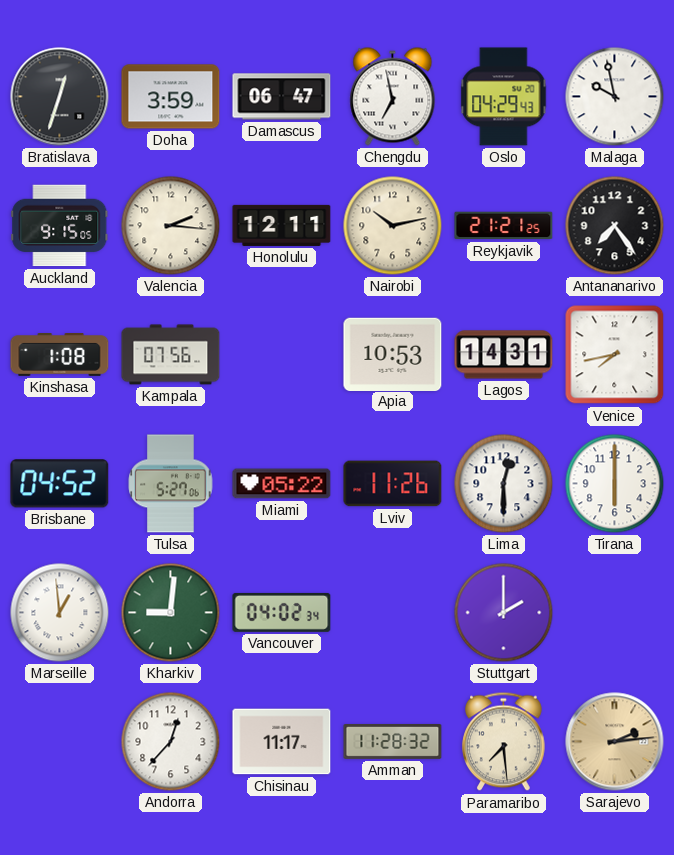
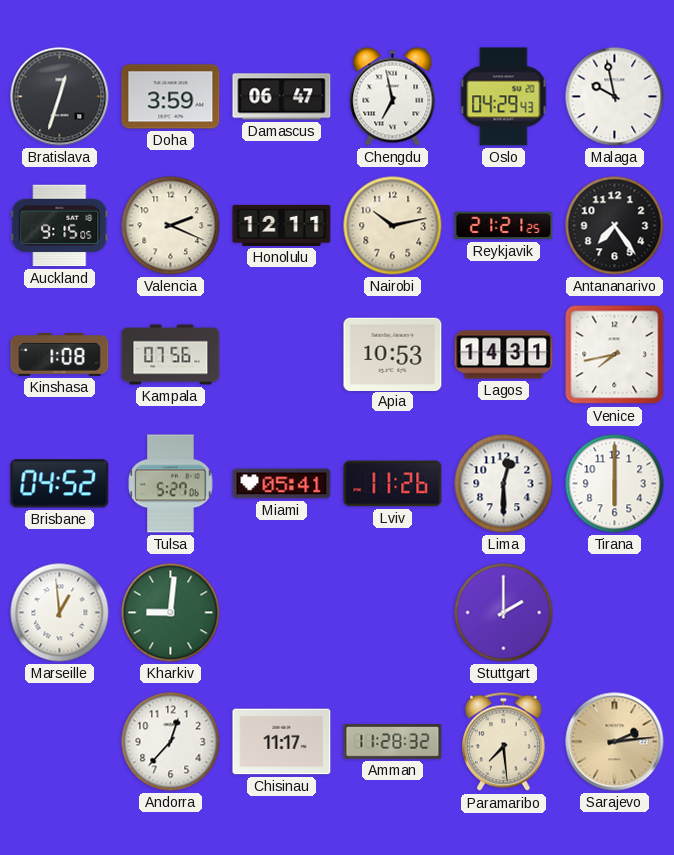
Valencia: 2:16 -> 2:19
Miami: 05:22 -> 05:41
Vancouver: 04:02 -> none
